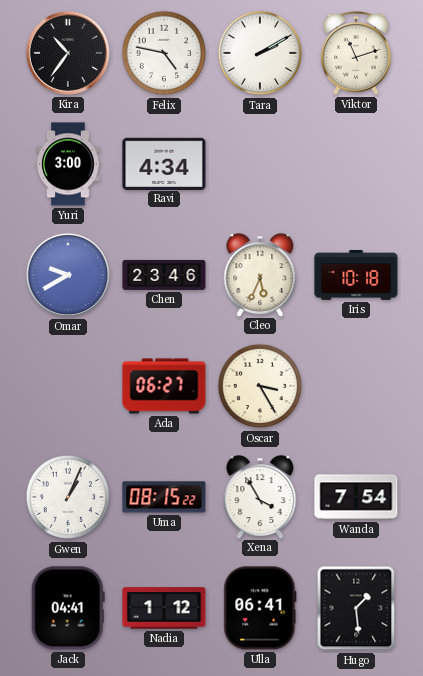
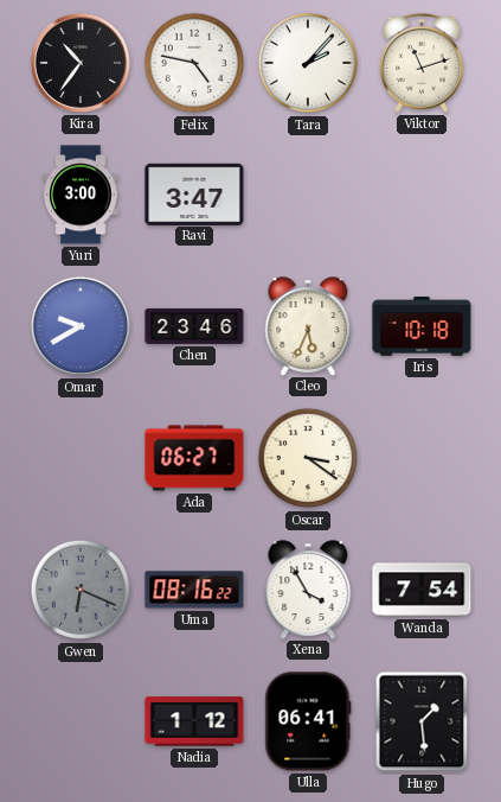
Tara: 2:10 -> 2:07
Ravi: 4:34 -> 3:47
Oscar: 3:25 -> 3:21
Gwen: 1:04 -> 6:19
Gwen dial: white -> grey
Uma: 08:15 -> 08:16
Jack: 04:41 -> none
